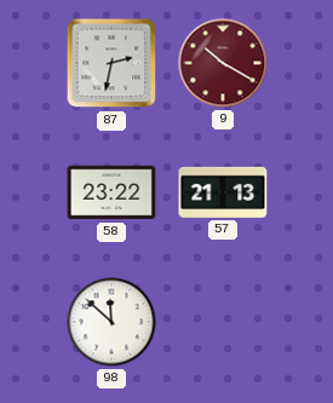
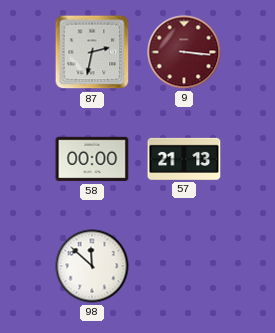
9: 10:20 -> 3:16
58: 23:22 -> 00:00
